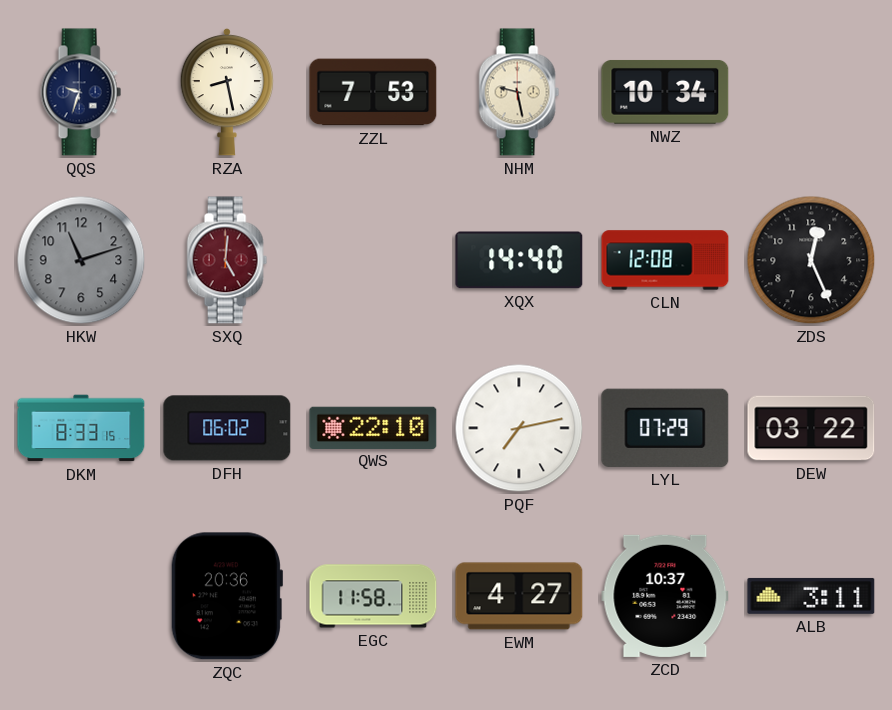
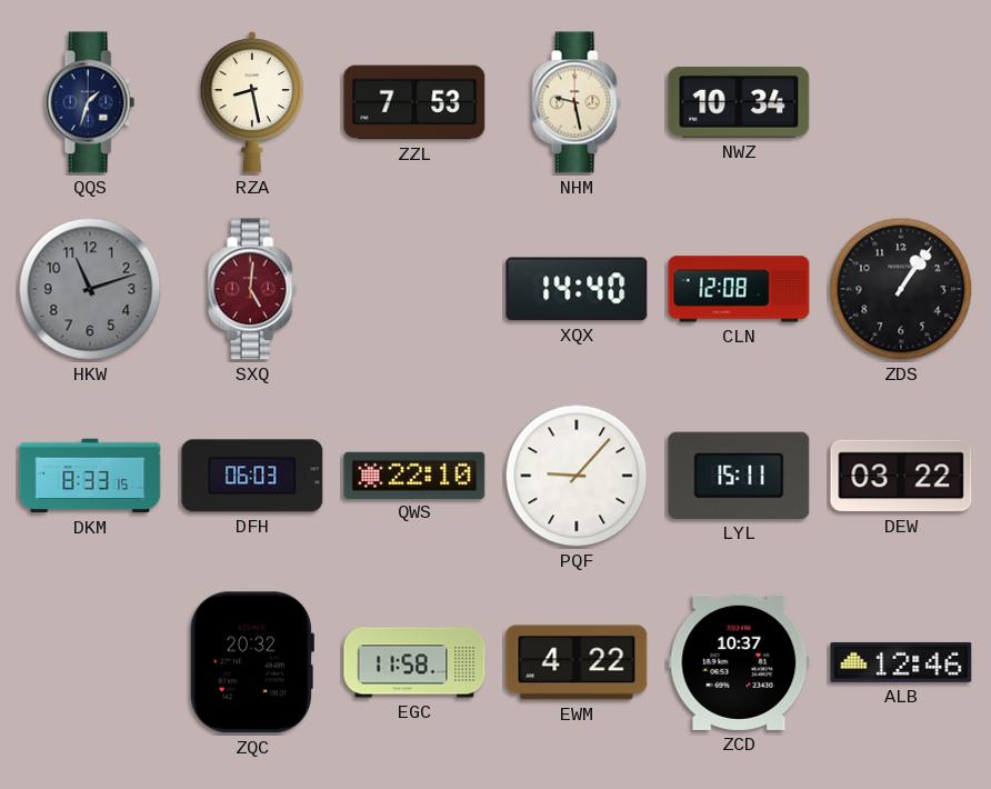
QQS: 9:33 -> 1:33
ZDS: 12:26 -> 1:06
DFH: 06:02 -> 06:03
PQF: 7:13 -> 9:07
LYL: 07:29 -> 15:11
ZQC: 20:36 -> 20:32
EWM: 4:27 -> 4:22
ALB: 3:11 -> 12:46
